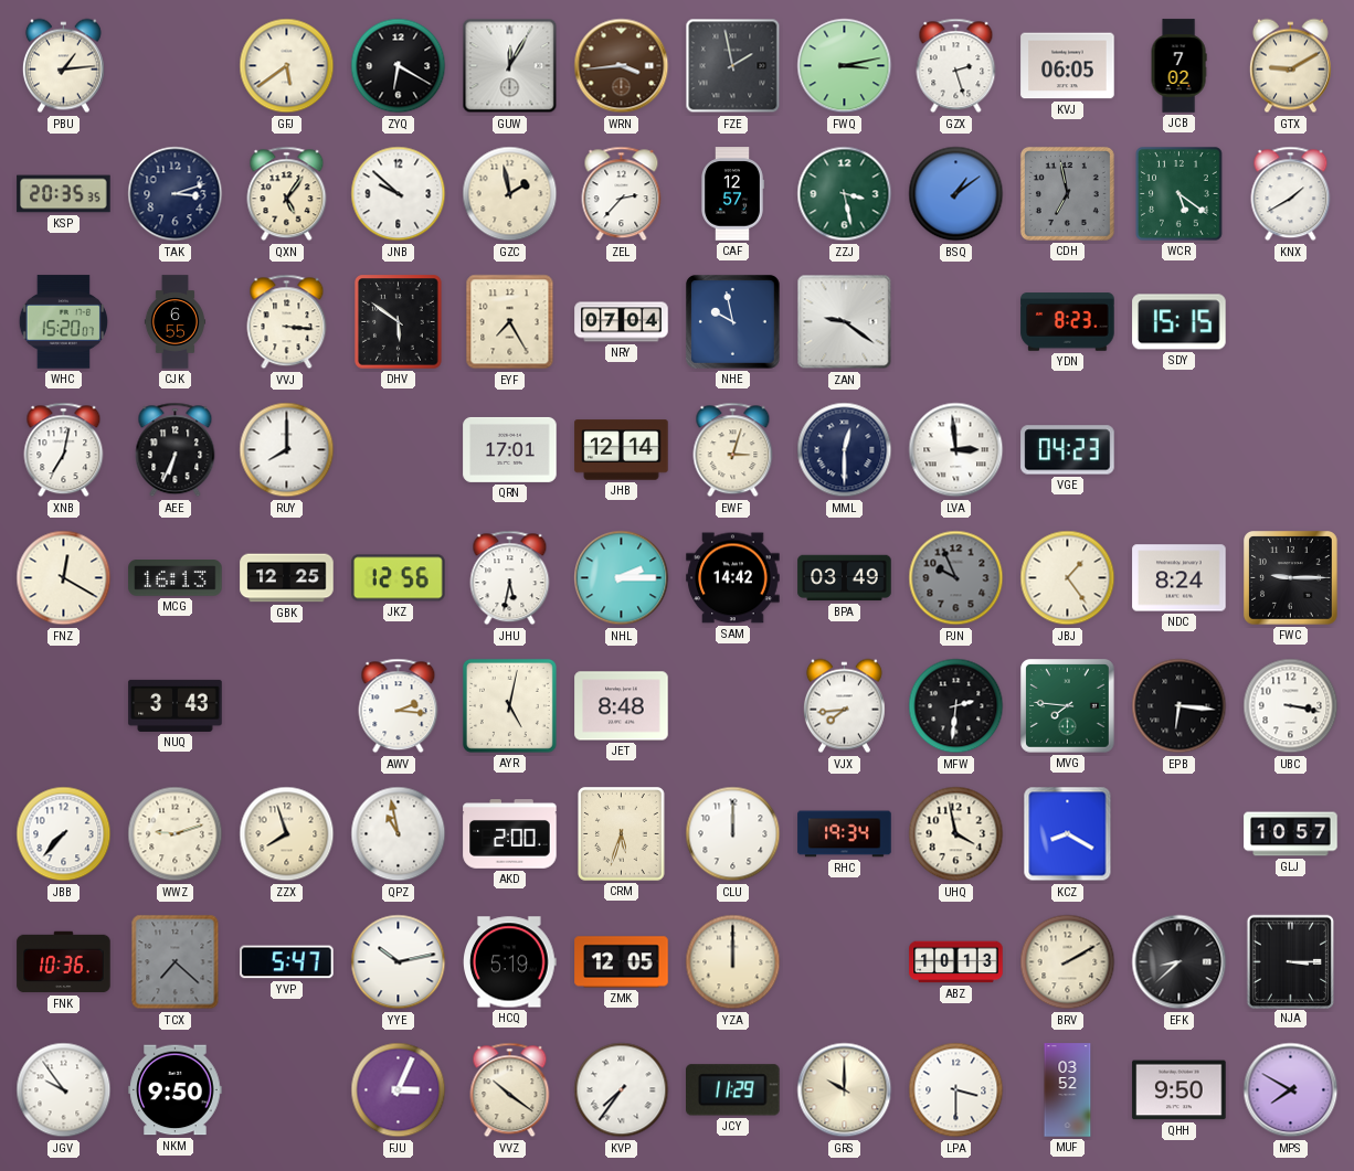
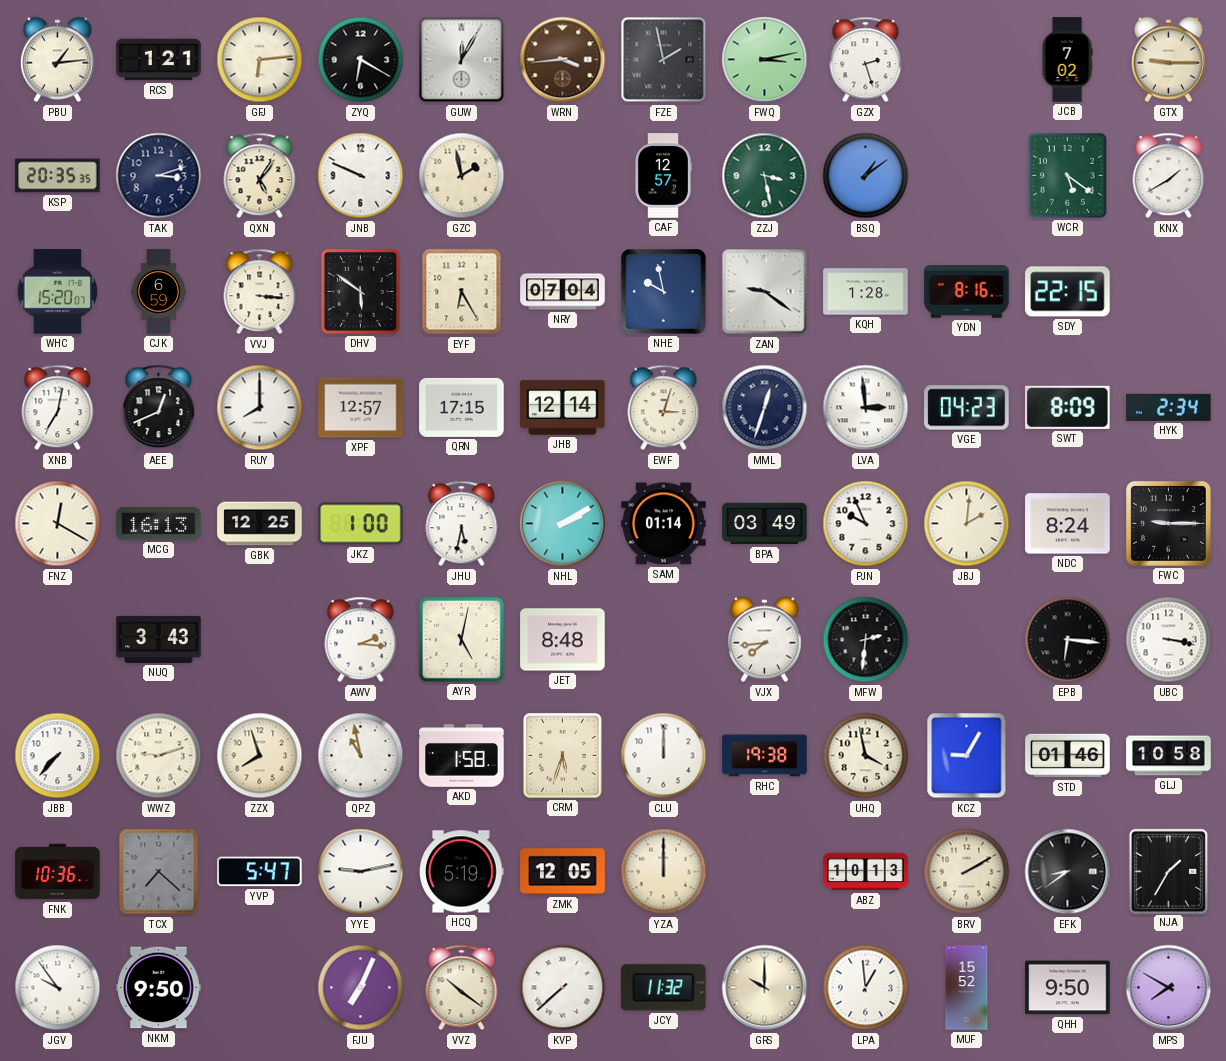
RCS: none -> 1:21
GFJ: 5:39 -> 6:14
KVJ: 06:05 -> none
GTX: 9:10 -> 9:15
JNB: 9:52 -> 9:49
ZEL: 2:37 -> none
CDH: 6:58 -> none
CJK: 6:55 -> 6:59
EYF: 7:25 -> 6:25
KQH: none -> 1:28
YDN: 8:23 -> 8:16
SDY: 15:15 -> 22:15
AEE: 6:34 -> 12:41
XPF: none -> 12:57
QRN: 17:01 -> 17:15
MML: 12:30 -> 12:33
SWT: none -> 8:09
HYK: none -> 2:34
JKZ: 12:56 -> 1:00
NHL: 2:15 -> 2:10
SAM: 14:42 -> 01:14
PJN dial: grey -> white
JBJ: 1:24 -> 2:01
MVG: 7:46 -> none
AKD: 2:00 -> 1:58
RHC: 19:34 -> 19:38
KCZ: 8:20 -> 9:05
STD: none -> 01:46
GLJ: 10:57 -> 10:58
YYE: 10:13 -> 9:13
EFK: 8:38 -> 8:39
NJA: 3:15 -> 1:35
FJU: 3:04 -> 7:04
KVP: 7:36 -> 7:38
JCY: 11:29 -> 11:32
LPA: 3:30 -> 12:59
MUF: 03:52 -> 15:52
